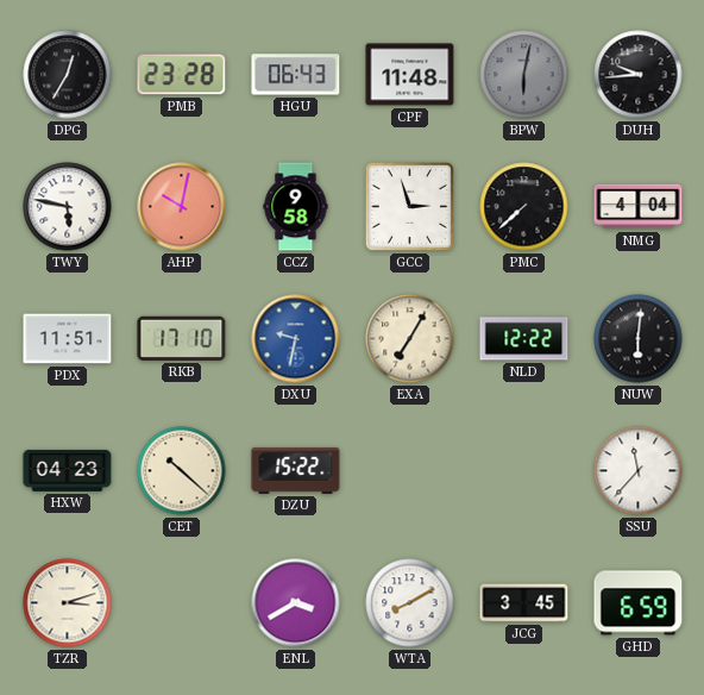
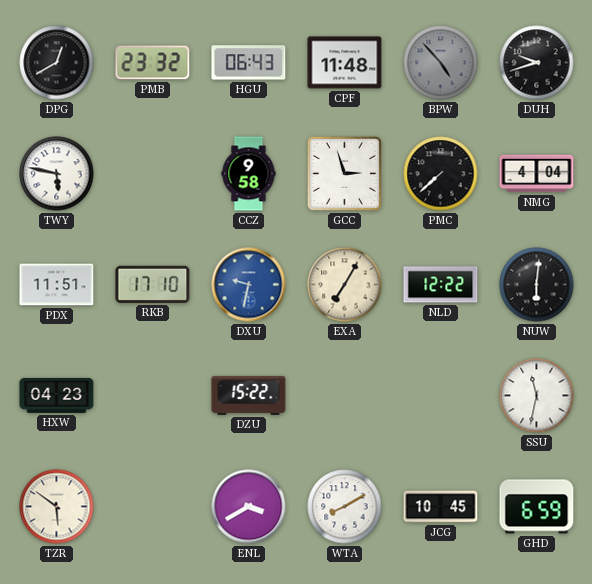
DPG: 12:35 -> 12:40
PMB: 23:28 -> 23:32
BPW: 6:02 -> 4:53
DUH: 9:44 -> 9:42
AHP: 10:02 -> none
CET: 10:22 -> none
SSU: 11:37 -> 11:32
TZR: 3:12 -> 5:51
JCG: 3:45 -> 10:45
